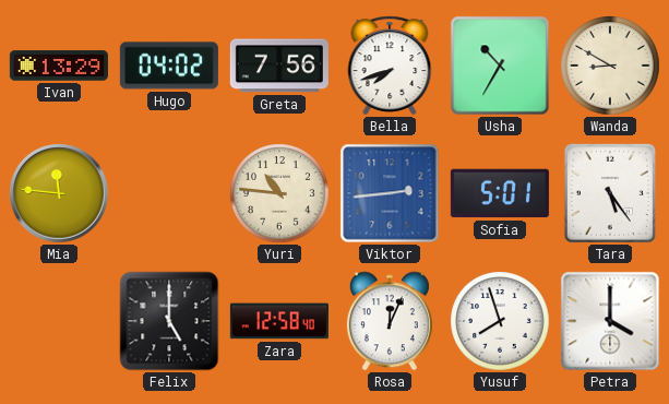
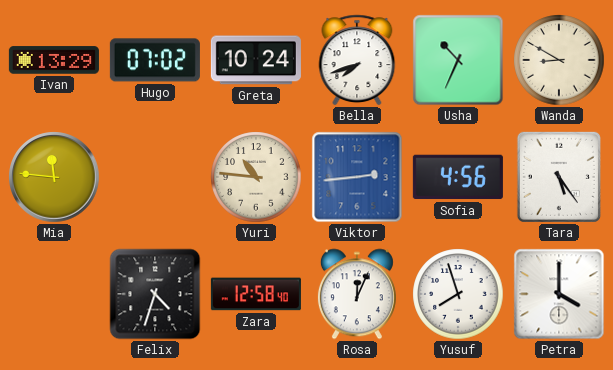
Hugo: 04:02 -> 07:02
Greta: 7:56 -> 10:24
Usha: 10:35 -> 10:34
Sofia: 5:01 -> 4:56
Felix: 5:00 -> 4:33
